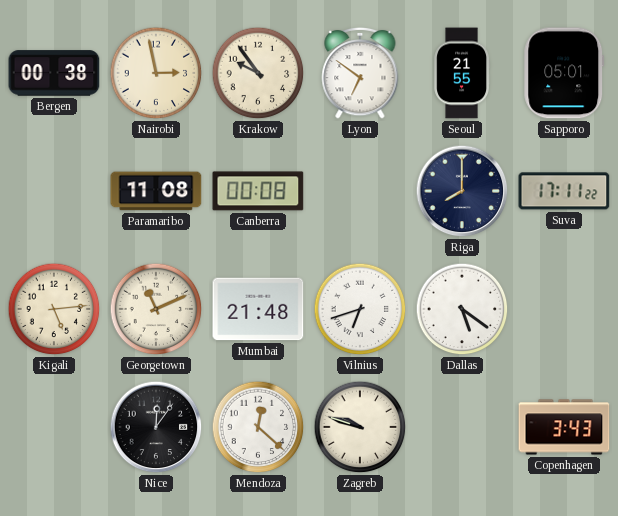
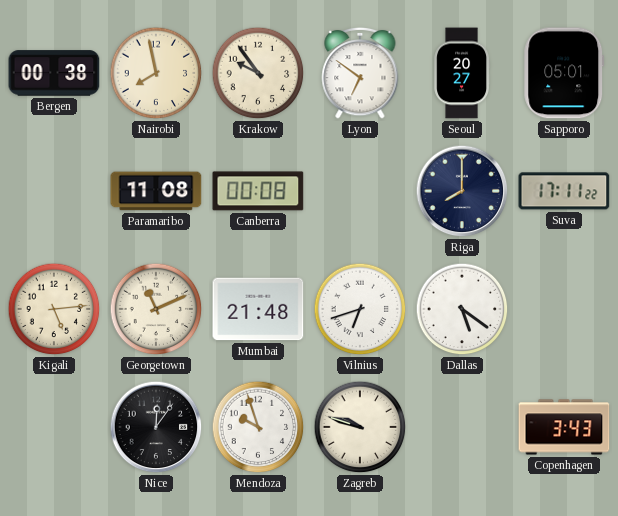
Nairobi: 2:58 -> 7:58
Seoul: 21:55 -> 20:27
Mendoza: 12:22 -> 9:57
